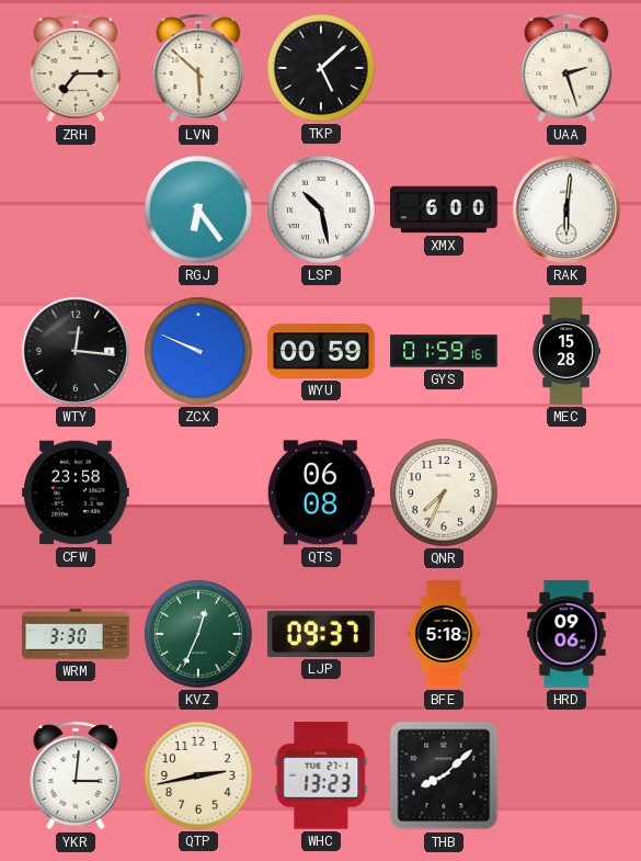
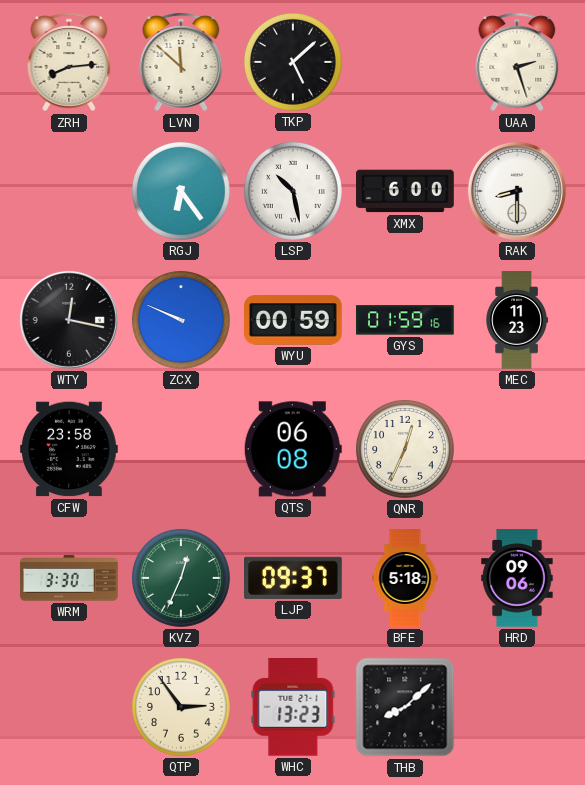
ZRH: 7:15 -> 8:14
LVN: 5:52 -> 11:52
RAK: 6:01 -> 8:30
WTY: 12:16 -> 12:17
MEC: 15:28 -> 11:23
QNR: 7:34 -> 12:34
YKR: 3:01 -> none
QTP: 2:43 -> 2:54
